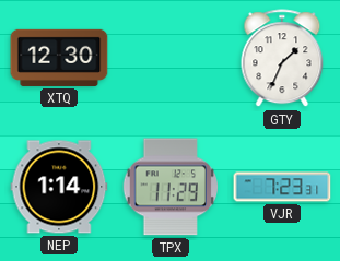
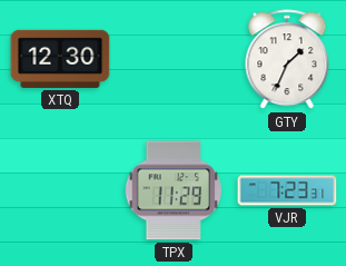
NEP: 1:14 -> none
